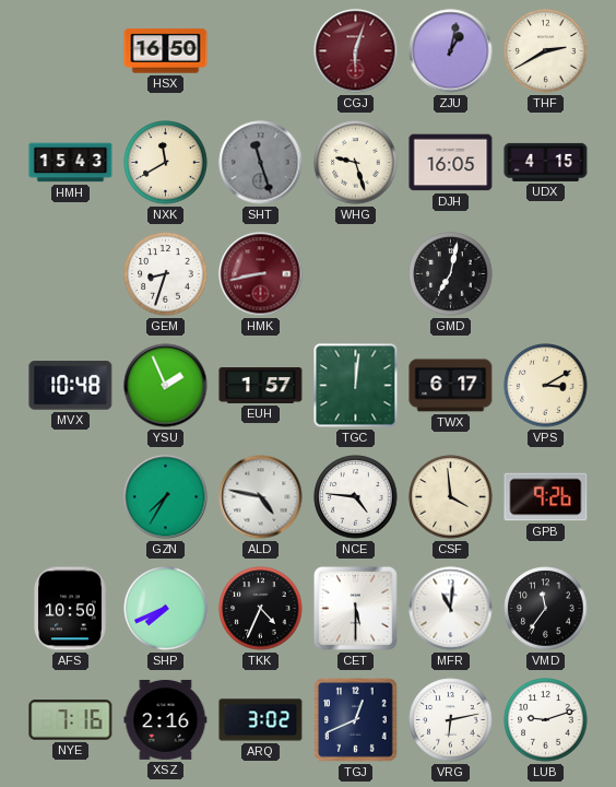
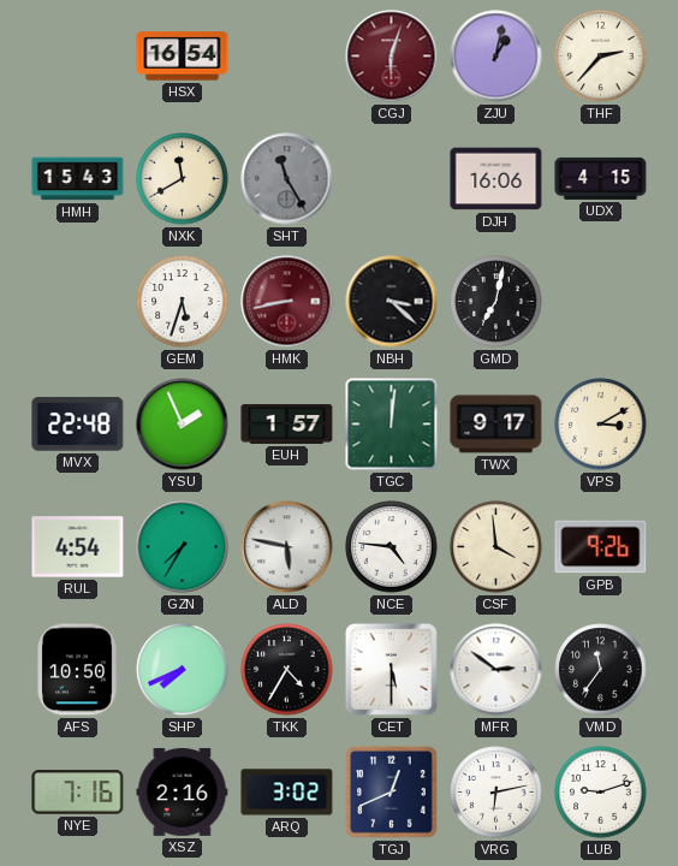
HSX: 16:50 -> 16:54
THF: 2:40 -> 2:37
SHT: 11:27 -> 11:25
WHG: 9:27 -> none
DJH: 16:05 -> 16:06
GEM: 8:33 -> 5:33
NBH: none -> 3:22
MVX: 10:48 -> 22:48
TWX: 6:17 -> 9:17
RUL: none -> 4:54
ALD: 4:47 -> 5:47
TKK: 4:34 -> 4:35
MFR: 11:01 -> 2:51
